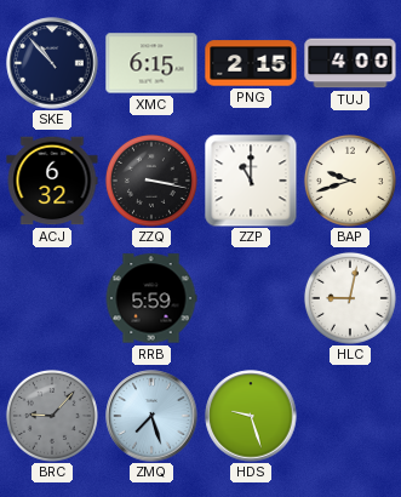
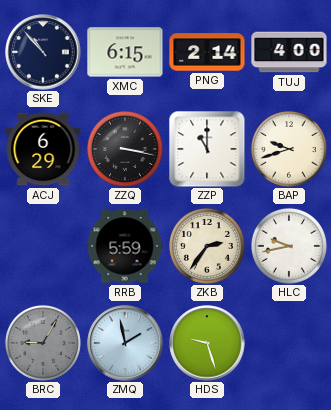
PNG: 2:15 -> 2:14
ACJ: 6:32 -> 6:29
ZKB: none -> 2:36
HLC: 9:02 -> 9:43
BRC: 9:07 -> 9:05
ZMQ: 7:27 -> 1:58
